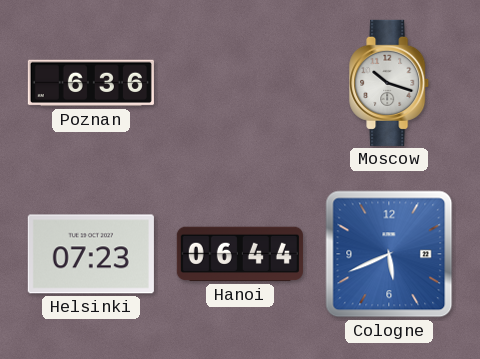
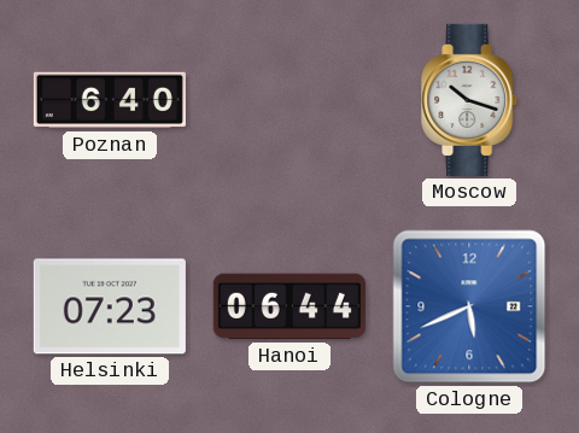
Poznan: 6:36 -> 6:40
